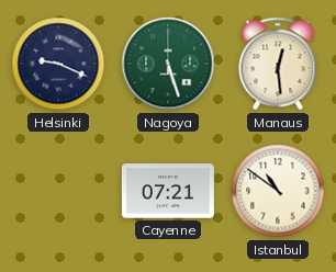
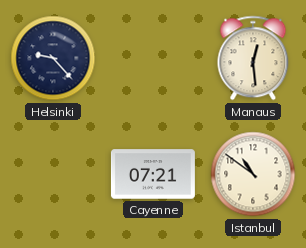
Helsinki: 9:19 -> 9:23
Nagoya: 5:27 -> none
